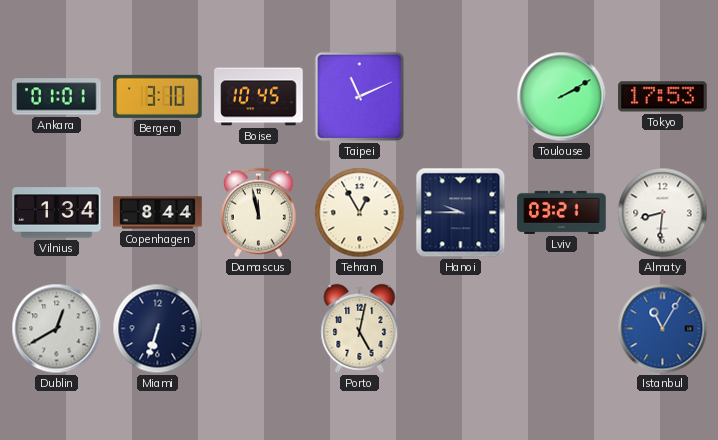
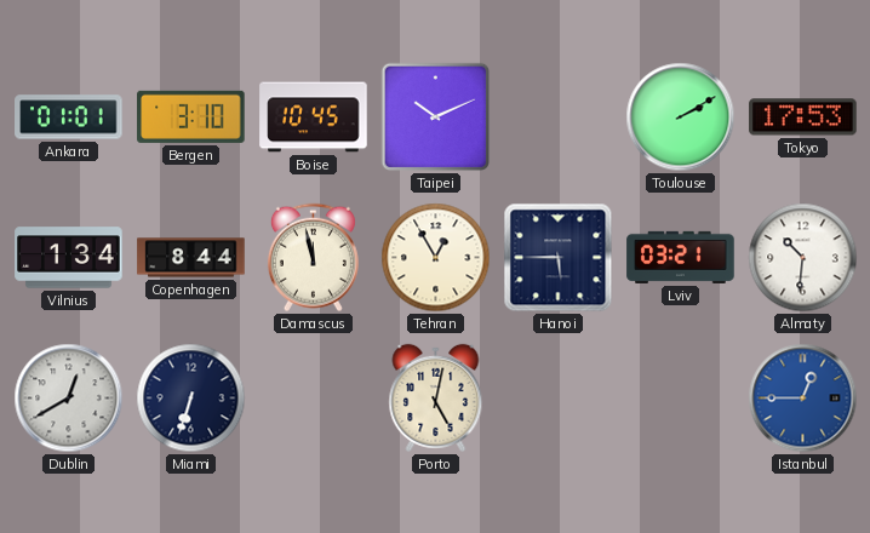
Taipei: 11:11 -> 10:11
Hanoi: 9:45 -> 5:45
Almaty: 8:31 -> 10:31
Istanbul: 11:05 -> 12:45
